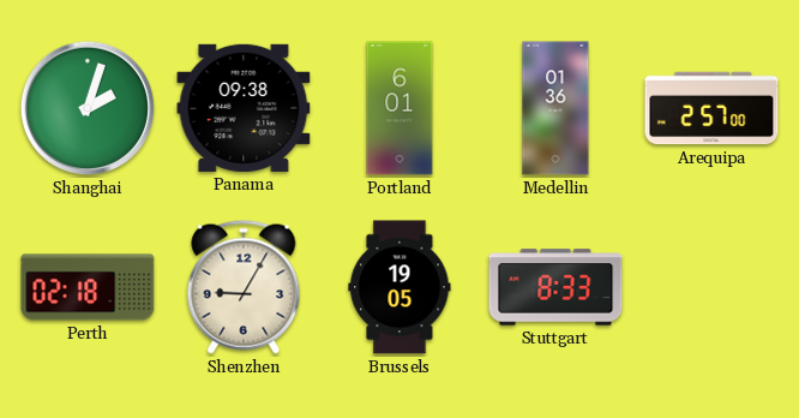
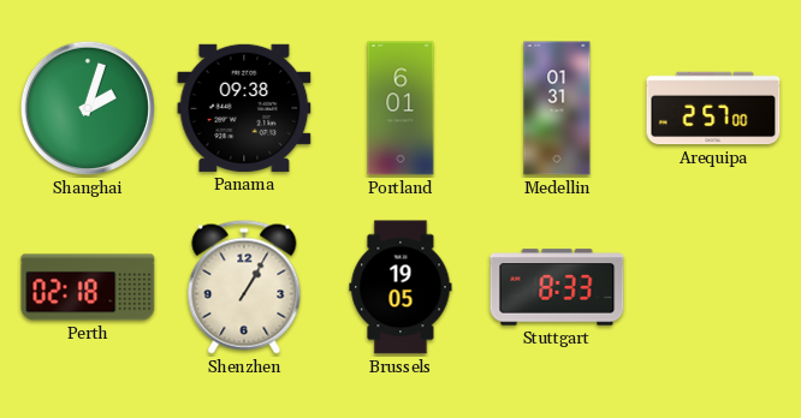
Medellin: 01:36 -> 01:31
Shenzhen: 9:05 -> 1:05
